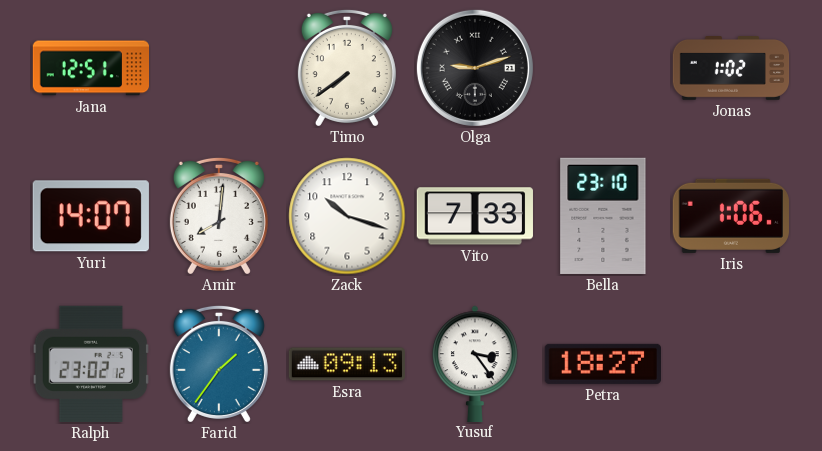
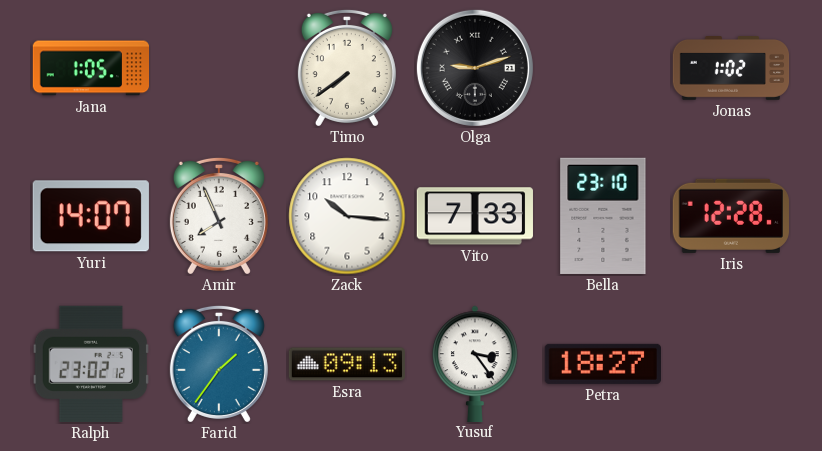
Jana: 12:51 -> 1:05
Amir: 8:01 -> 7:56
Zack: 10:18 -> 10:16
Iris: 1:06 -> 12:28
